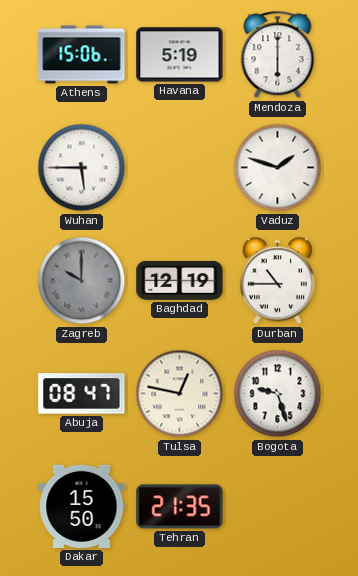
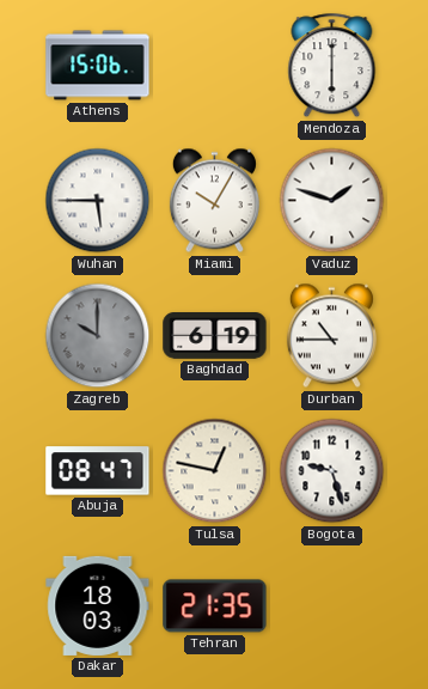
Havana: 5:19 -> none
Miami: none -> 10:05
Baghdad: 12:19 -> 6:19
Dakar: 15:50 -> 18:03
